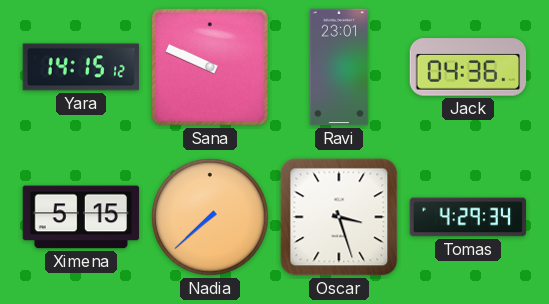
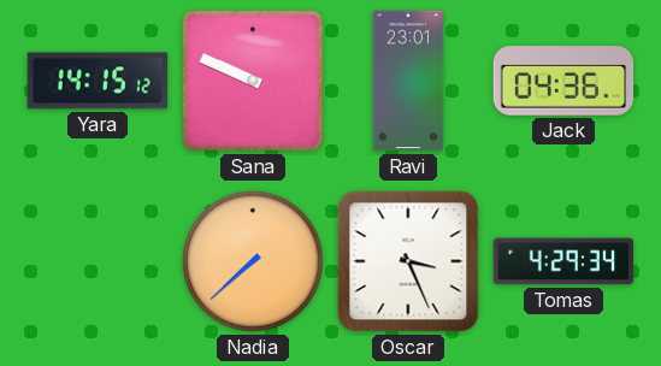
Ximena: 5:15 -> none
Oscar: 3:27 -> 3:26
